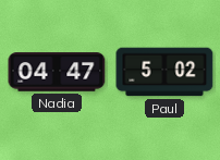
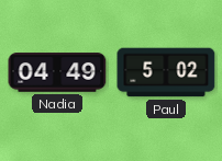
Nadia: 04:47 -> 04:49
